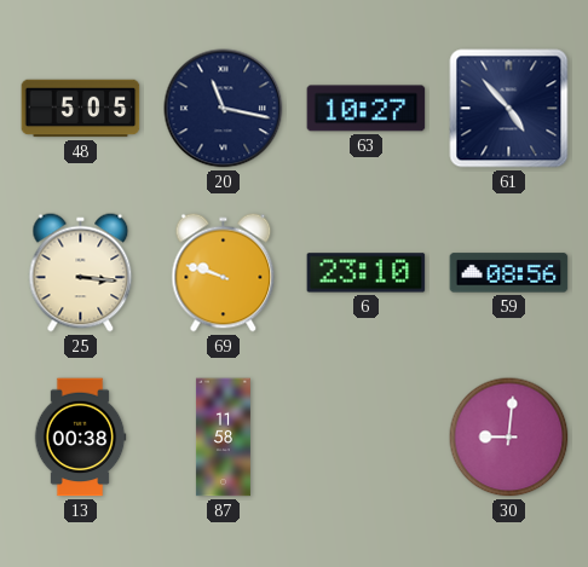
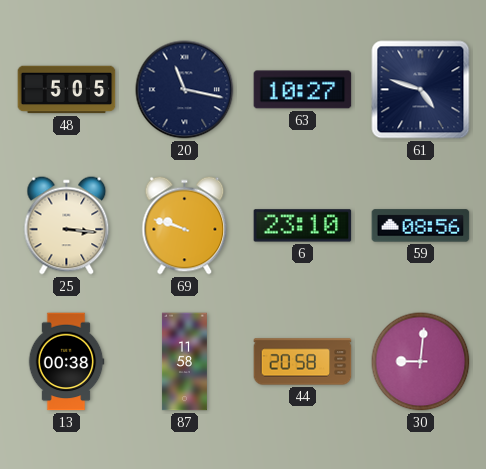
61: 4:53 -> 4:48
44: none -> 20:58
